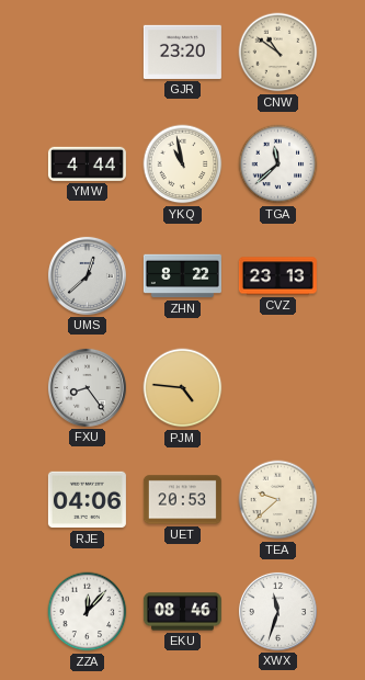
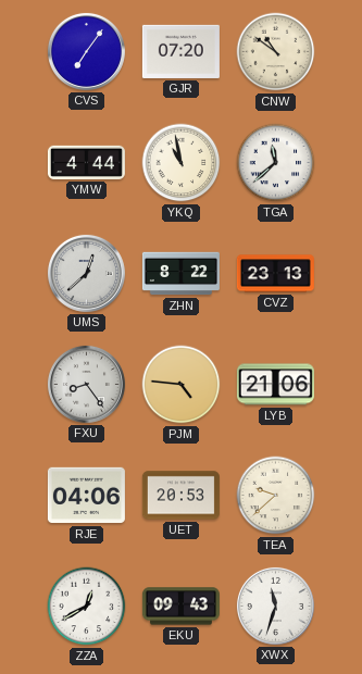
CVS: none -> 7:06
GJR: 23:20 -> 07:20
LYB: none -> 21:06
ZZA: 12:07 -> 12:40
EKU: 08:46 -> 09:43
